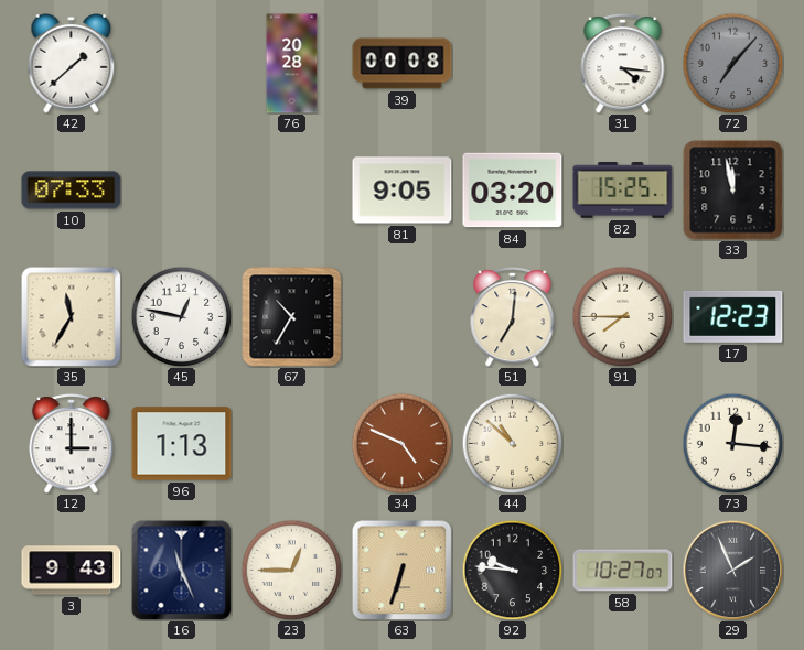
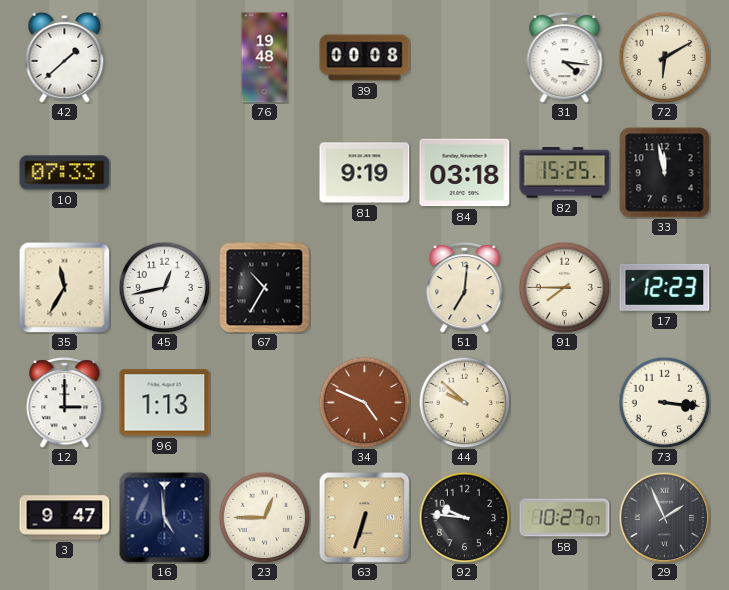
76: 20:28 -> 19:48
72: 7:07 -> 6:10
72 dial: grey -> cream
81: 9:05 -> 9:19
84: 03:20 -> 03:18
45: 12:47 -> 12:43
44: 10:52 -> 9:52
73: 12:16 -> 3:16
3: 9:43 -> 9:47
16: 11:26 -> 4:59
